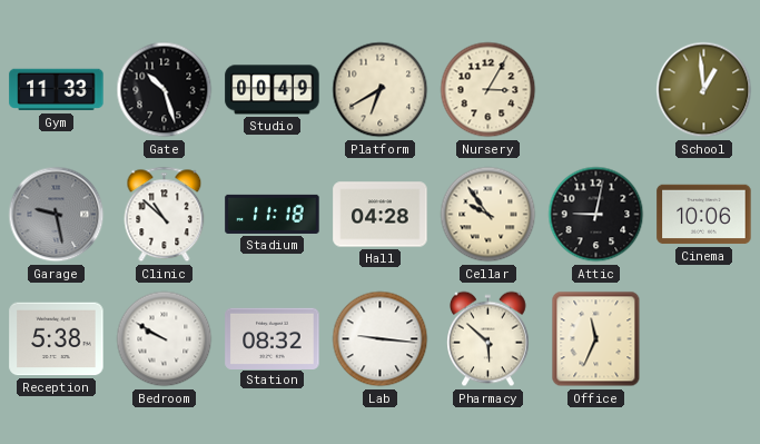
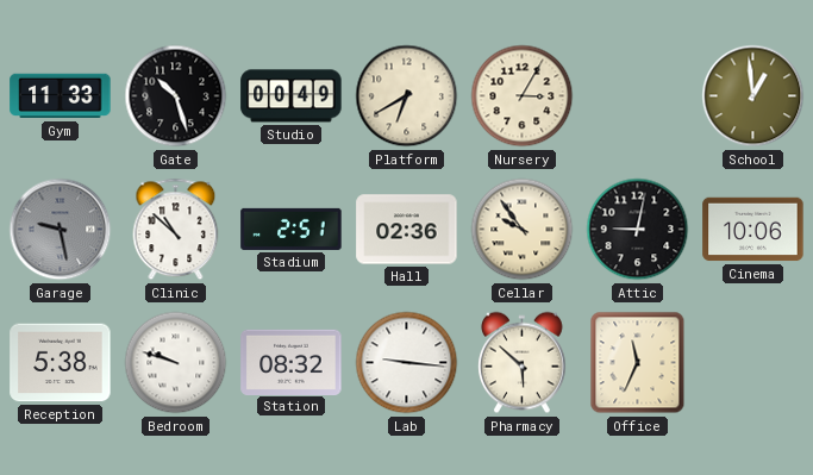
Stadium: 11:18 -> 2:51
Hall: 04:28 -> 02:36
Bedroom: 9:50 -> 9:48
